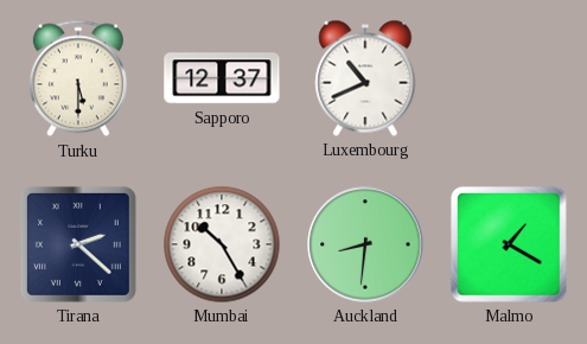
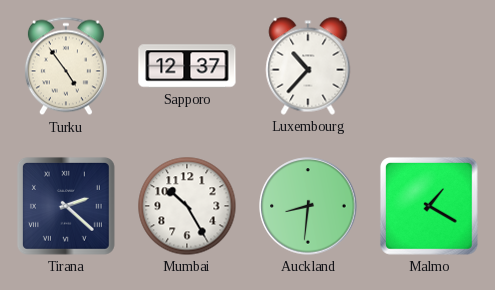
Turku: 5:30 -> 4:54
Luxembourg: 10:41 -> 10:37
